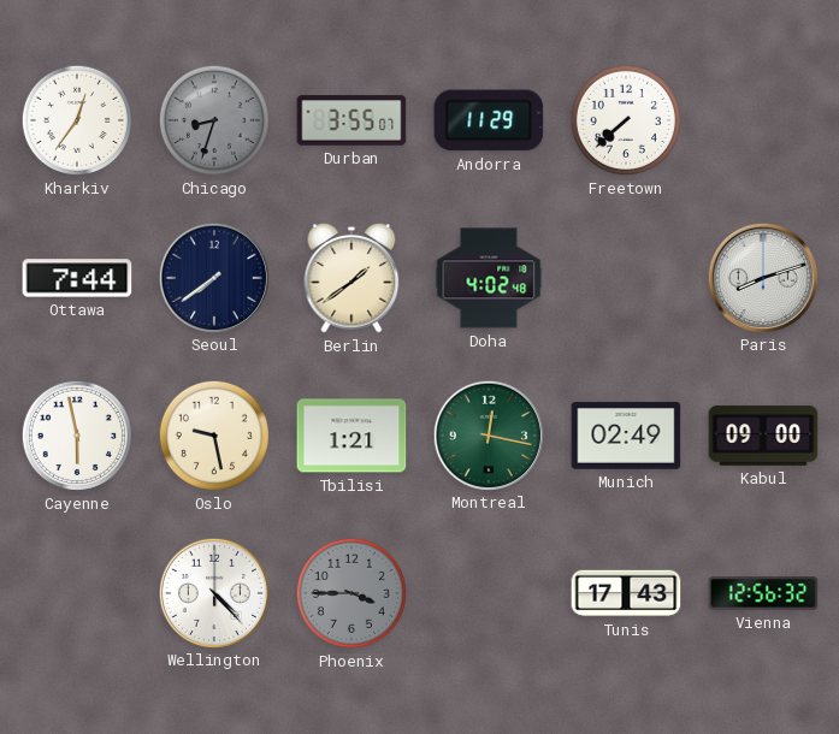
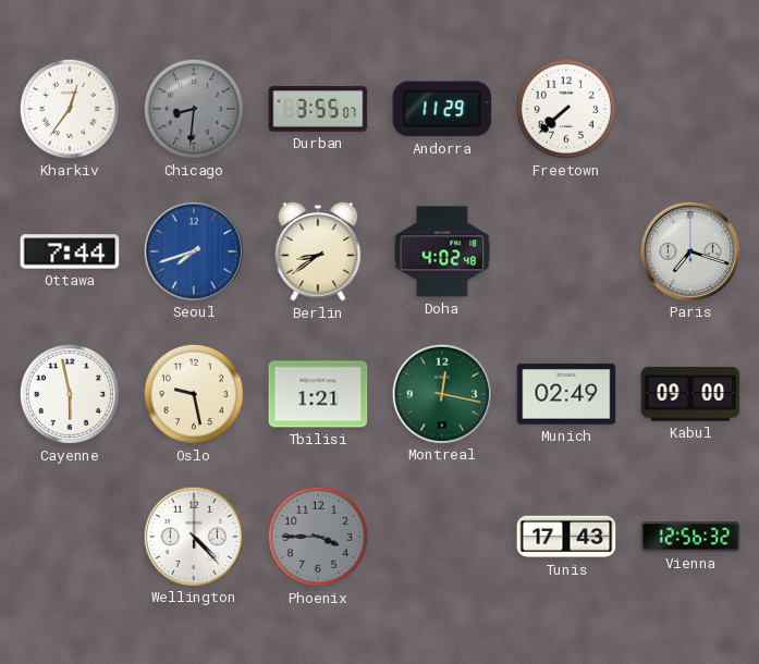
Chicago: 8:33 -> 8:31
Seoul: 7:39 -> 7:42
Seoul dial: navy -> blue
Berlin: 1:39 -> 8:39
Paris: 8:12 -> 7:18
